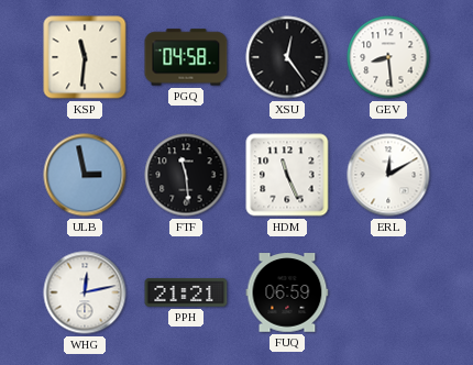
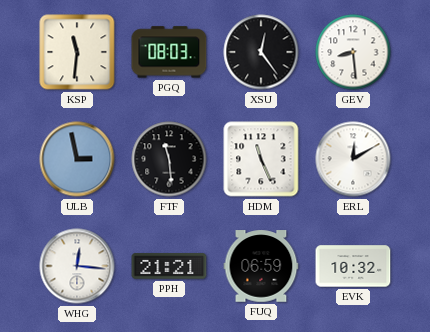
PGQ: 04:58 -> 08:03
WHG: 12:13 -> 12:16
EVK: none -> 10:32
